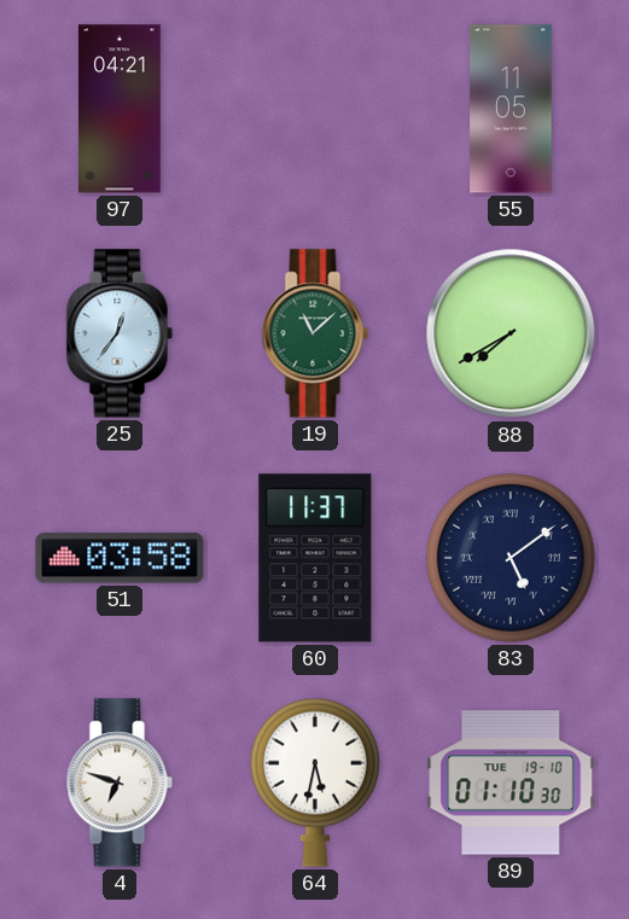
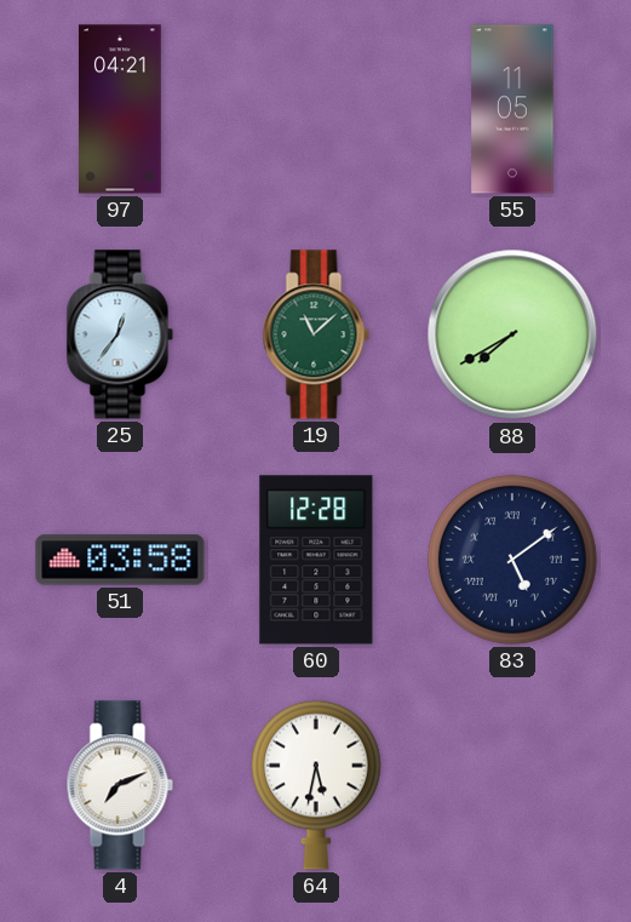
60: 11:37 -> 12:28
4: 6:48 -> 7:11
89: 01:10 -> none
